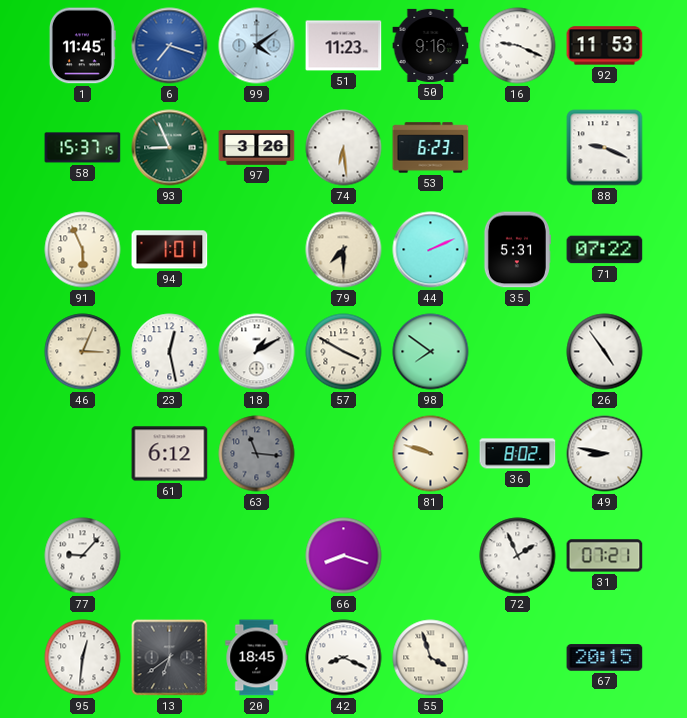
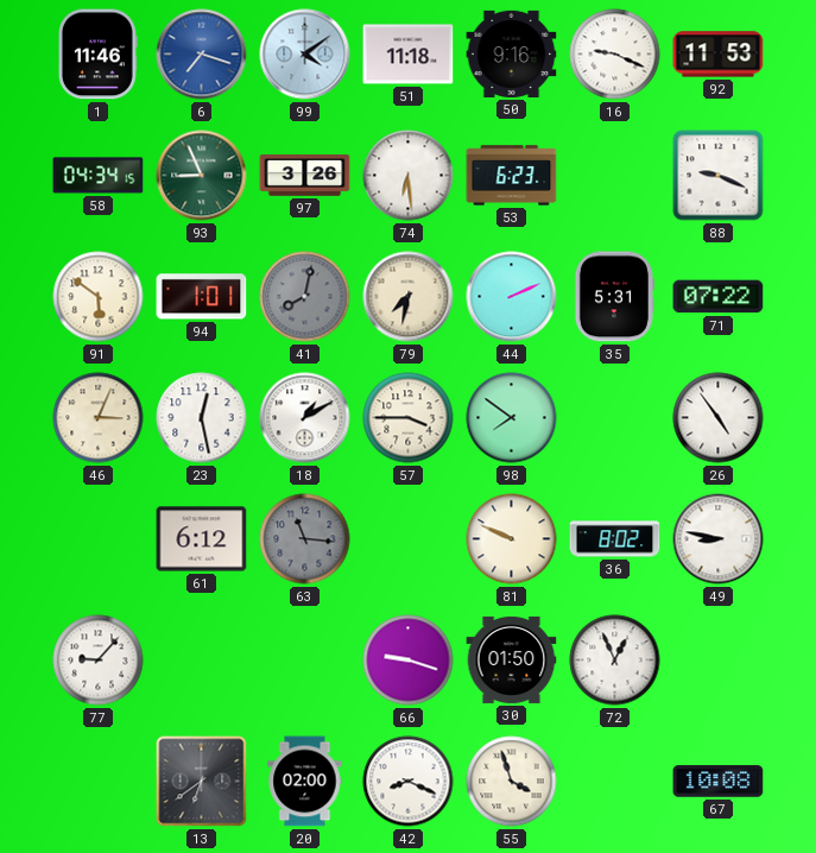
1: 11:45 -> 11:46
51: 11:23 -> 11:18
58: 15:37 -> 04:34
91: 5:56 -> 5:51
41: none -> 8:02
79: 7:30 -> 7:32
57: 3:50 -> 3:45
81: 9:48 -> 9:49
66: 8:18 -> 9:18
30: none -> 01:50
72: 1:56 -> 12:56
31: 07:21 -> none
95: 12:31 -> none
20: 18:45 -> 02:00
67: 20:15 -> 10:08
